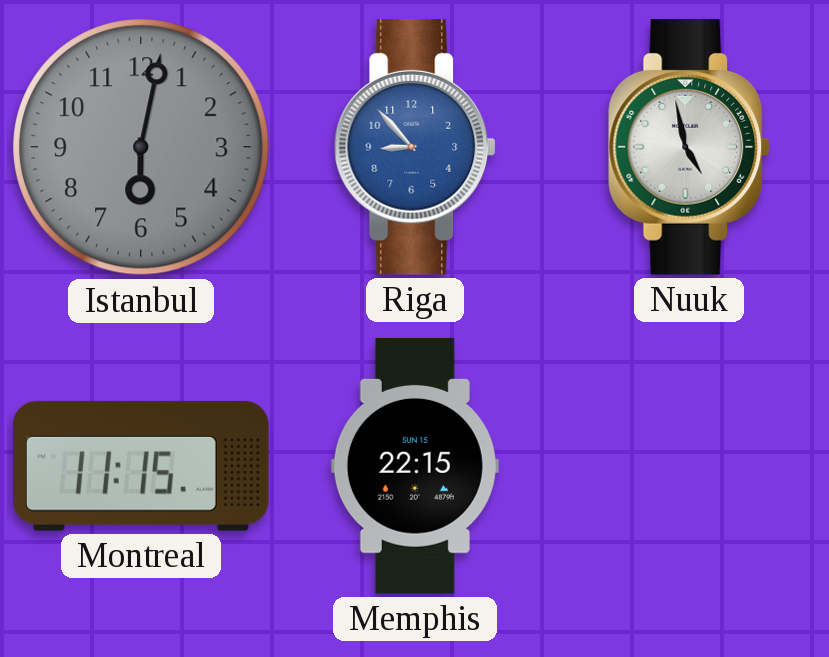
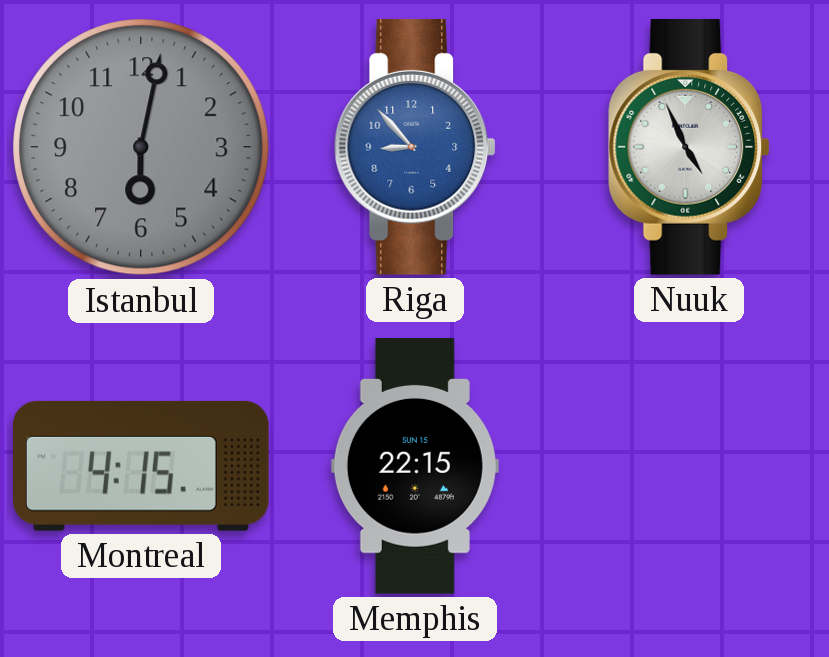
Nuuk: 4:58 -> 4:56
Montreal: 11:15 -> 4:15
